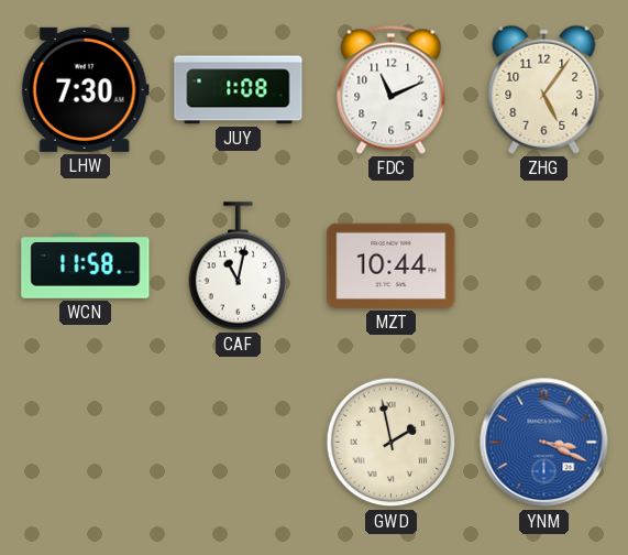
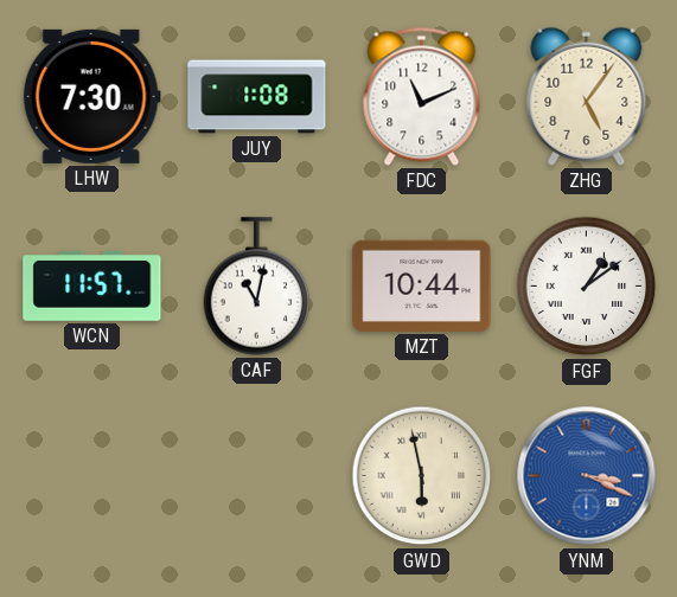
WCN: 11:58 -> 11:57
FGF: none -> 1:09
GWD: 1:58 -> 5:58
